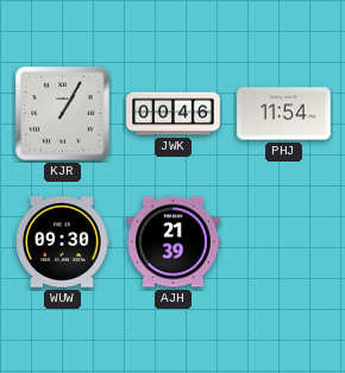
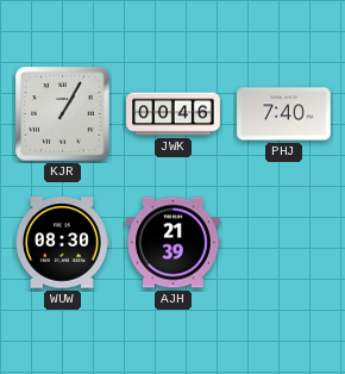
PHJ: 11:54 -> 7:40
WUW: 09:30 -> 08:30
